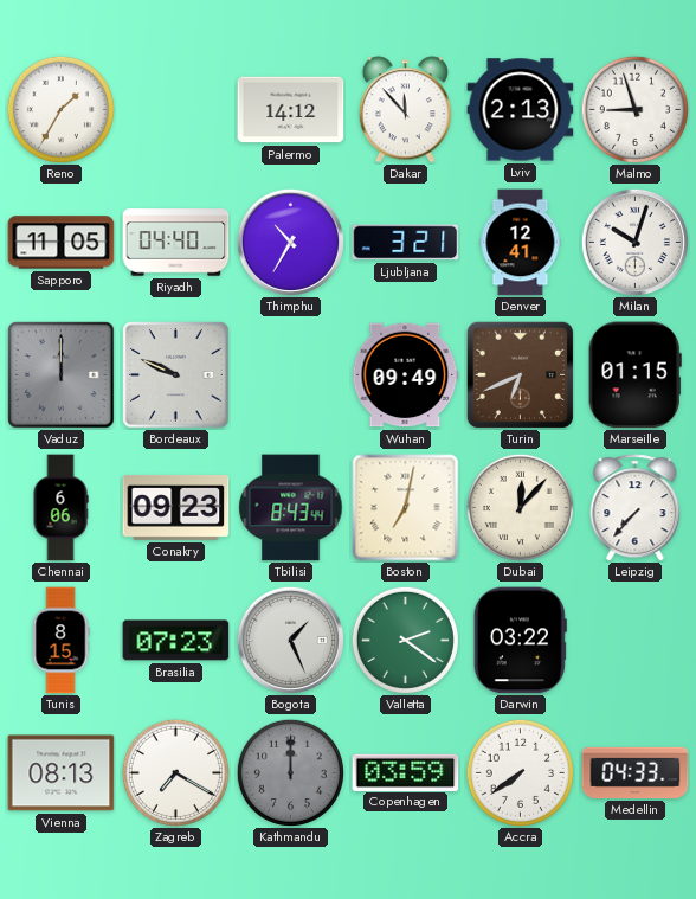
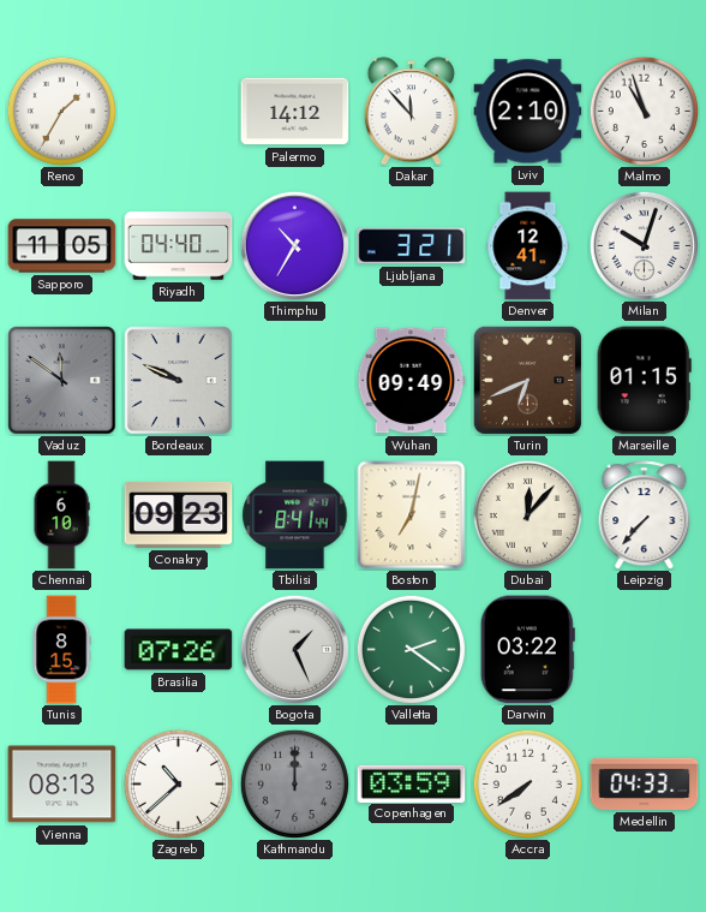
Lviv: 2:13 -> 2:10
Malmo: 8:57 -> 10:57
Vaduz: 12:00 -> 11:51
Chennai: 6:06 -> 6:10
Tbilisi: 8:43 -> 8:41
Brasilia: 07:23 -> 07:26
Zagreb: 7:20 -> 10:38
